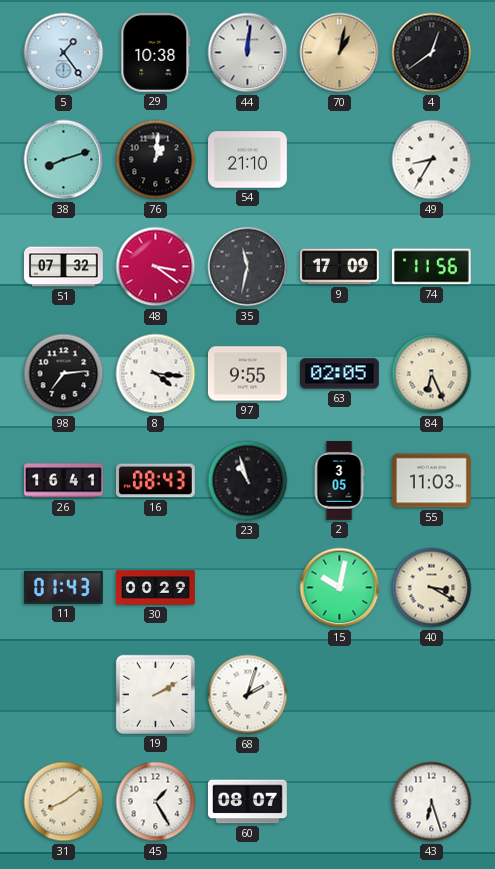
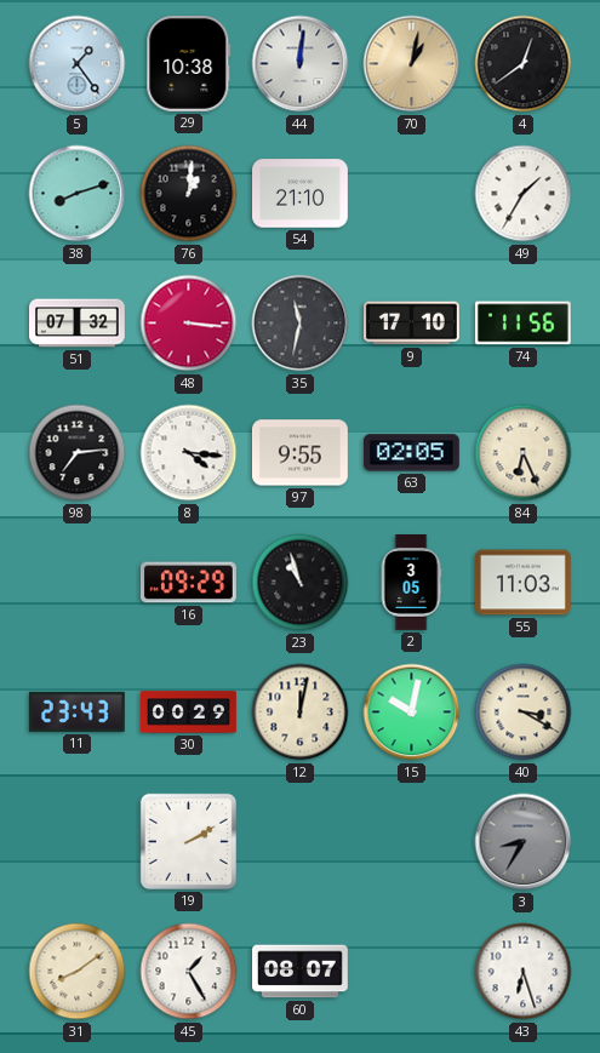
49: 8:35 -> 1:35
48: 3:21 -> 3:16
9: 17:09 -> 17:10
26: 16:41 -> none
16: 08:43 -> 09:29
11: 01:43 -> 23:43
12: none -> 12:02
68: 2:03 -> none
3: none -> 8:35
